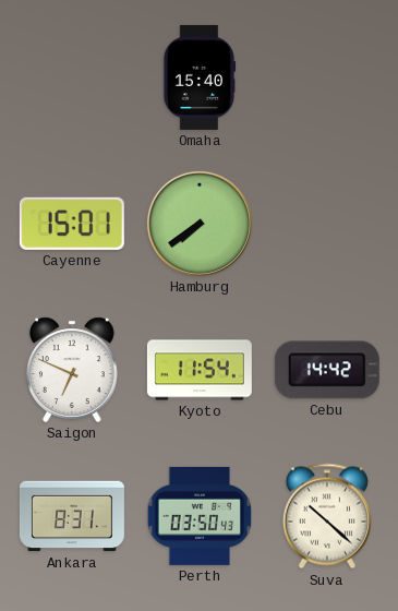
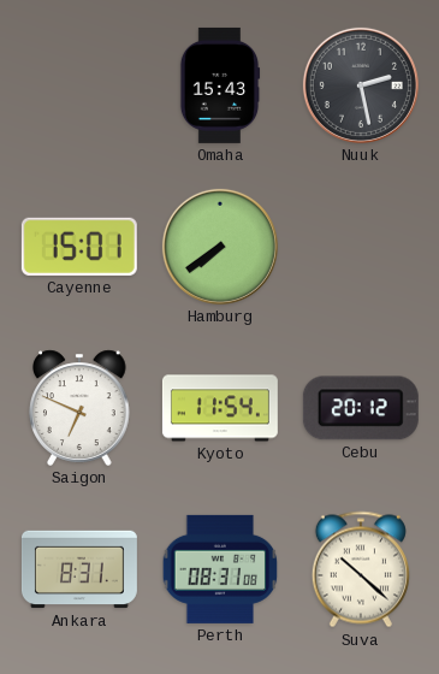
Omaha: 15:40 -> 15:43
Nuuk: none -> 2:28
Cebu: 14:42 -> 20:12
Perth: 03:50 -> 08:31
